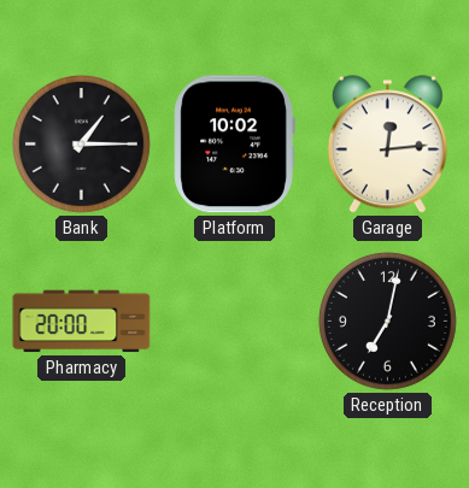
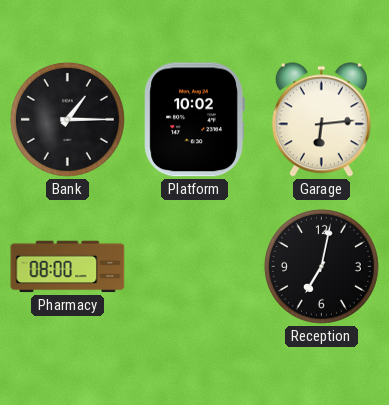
Garage: 12:14 -> 6:14
Pharmacy: 20:00 -> 08:00
